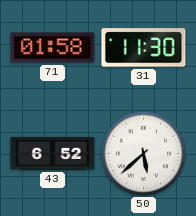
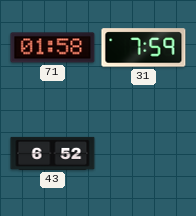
31: 11:30 -> 7:59
50: 5:38 -> none
